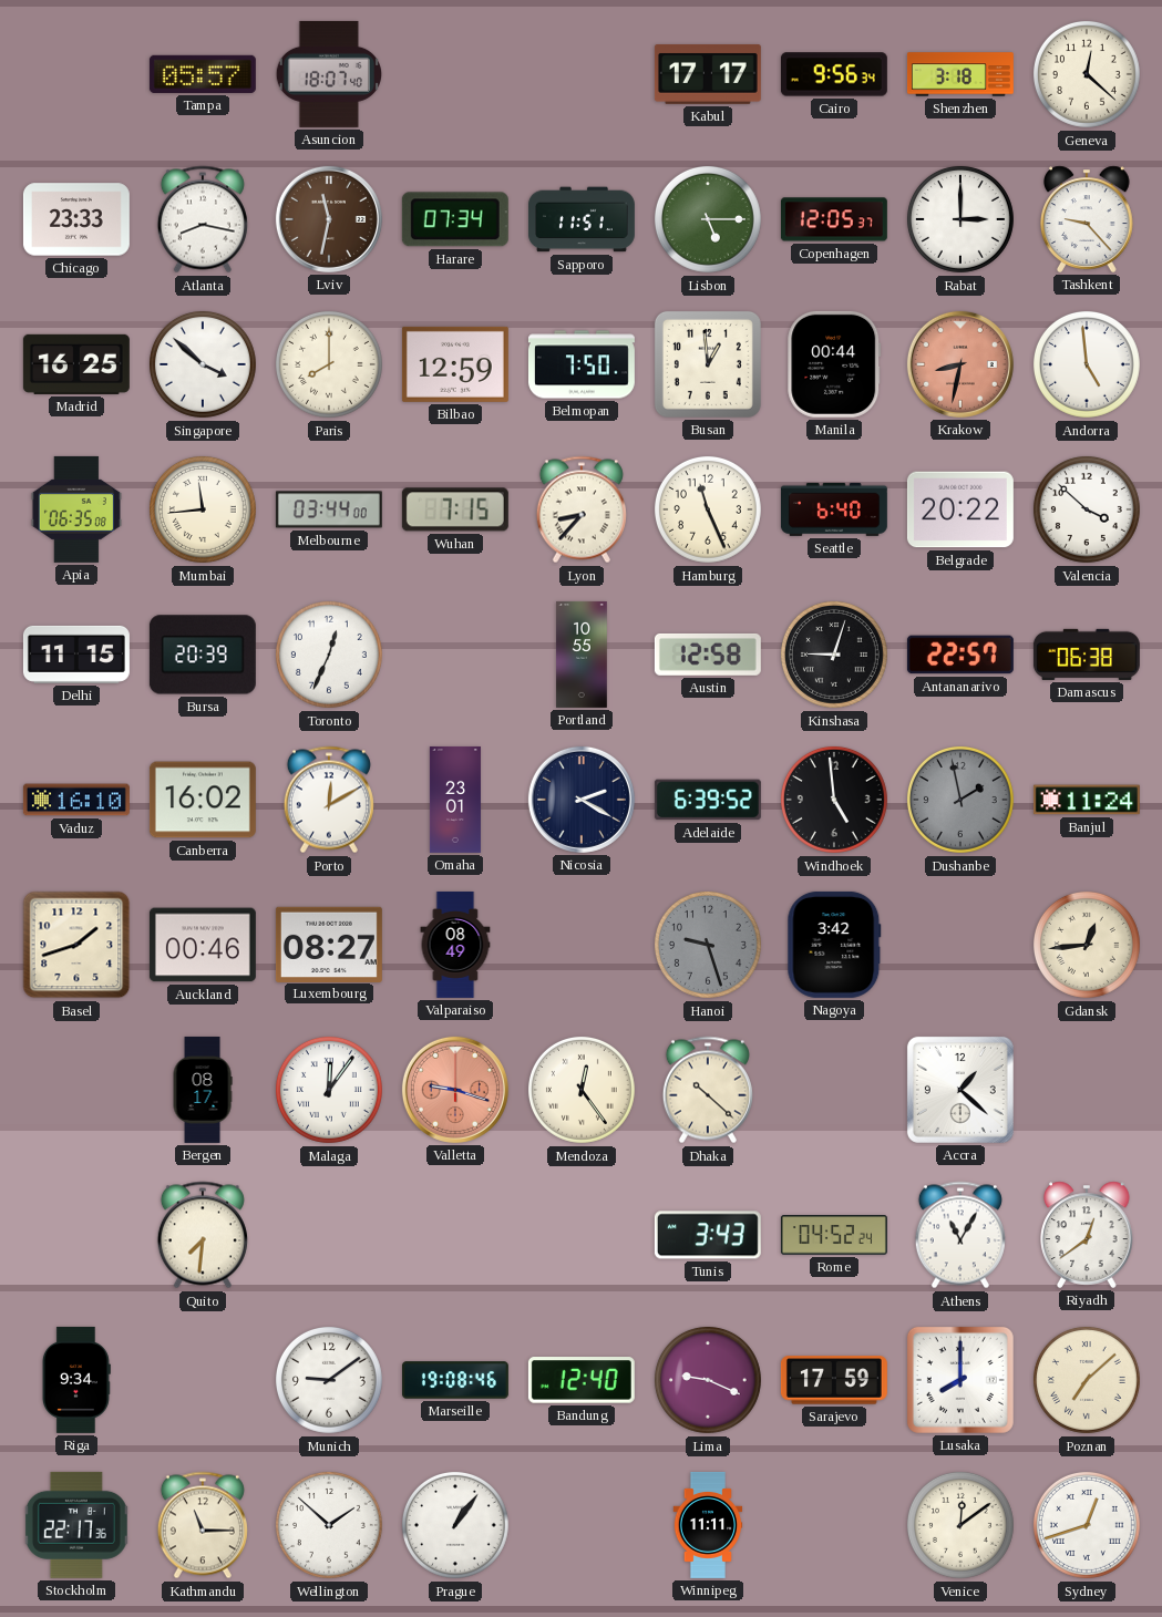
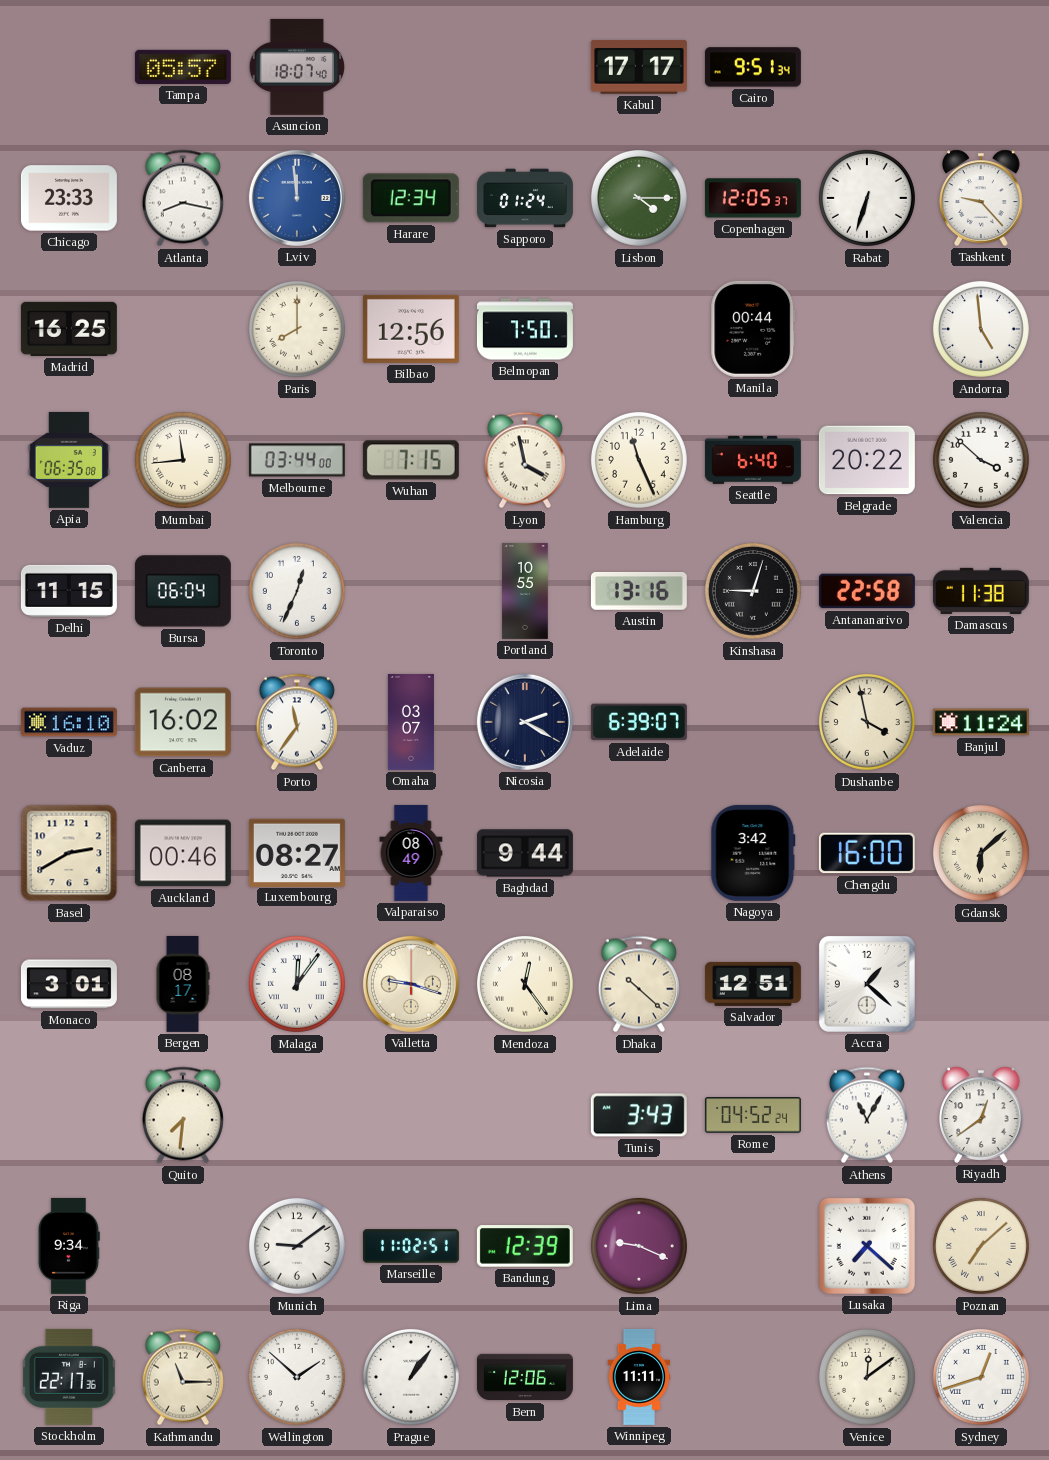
Cairo: 9:56 -> 9:51
Shenzhen: 3:18 -> none
Geneva: 12:22 -> none
Lviv: 11:32 -> 11:59
Lviv dial: brown -> blue
Harare: 07:34 -> 12:34
Sapporo: 11:51 -> 01:24
Lisbon: 5:15 -> 4:15
Rabat: 3:00 -> 6:33
Singapore: 3:52 -> none
Bilbao: 12:59 -> 12:56
Busan: 12:59 -> none
Krakow: 8:32 -> none
Lyon: 8:37 -> 3:58
Bursa: 20:39 -> 06:04
Austin: 12:58 -> 13:16
Antananarivo: 22:57 -> 22:58
Damascus: 06:38 -> 11:38
Porto: 12:10 -> 11:36
Omaha: 23:01 -> 03:07
Adelaide: 6:39:52 -> 6:39:07
Windhoek: 4:59 -> none
Dushanbe: 1:58 -> 3:58
Dushanbe dial: grey -> cream
Basel: 1:42 -> 2:40
Baghdad: none -> 9:44
Hanoi: 9:27 -> none
Chengdu: none -> 16:00
Gdansk: 12:44 -> 6:08
Monaco: none -> 3:01
Valletta dial: salmon -> cream
Salvador: none -> 12:51
Marseille: 19:08 -> 11:02
Bandung: 12:40 -> 12:39
Sarajevo: 17:59 -> none
Lusaka: 8:00 -> 7:22
Bern: none -> 12:06
